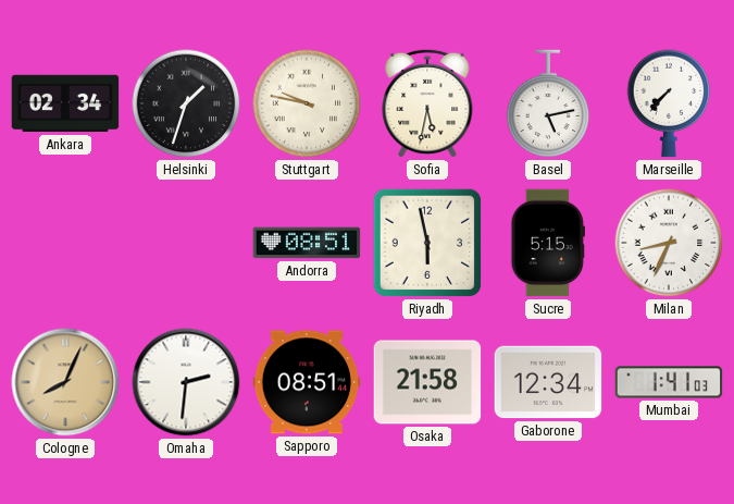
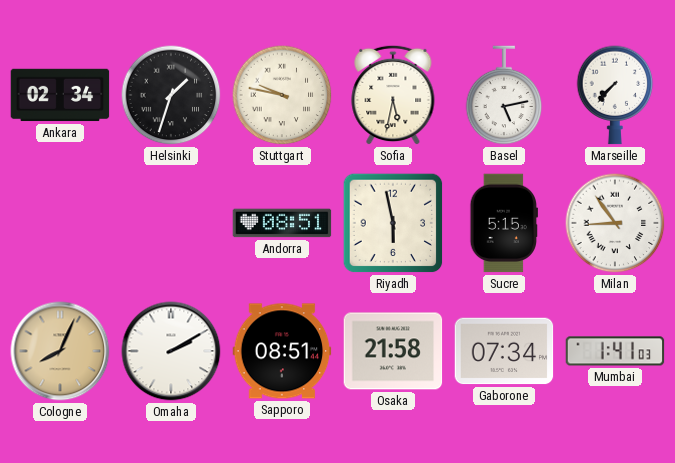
Milan: 8:34 -> 8:54
Omaha: 2:31 -> 2:10
Gaborone: 12:34 -> 07:34
